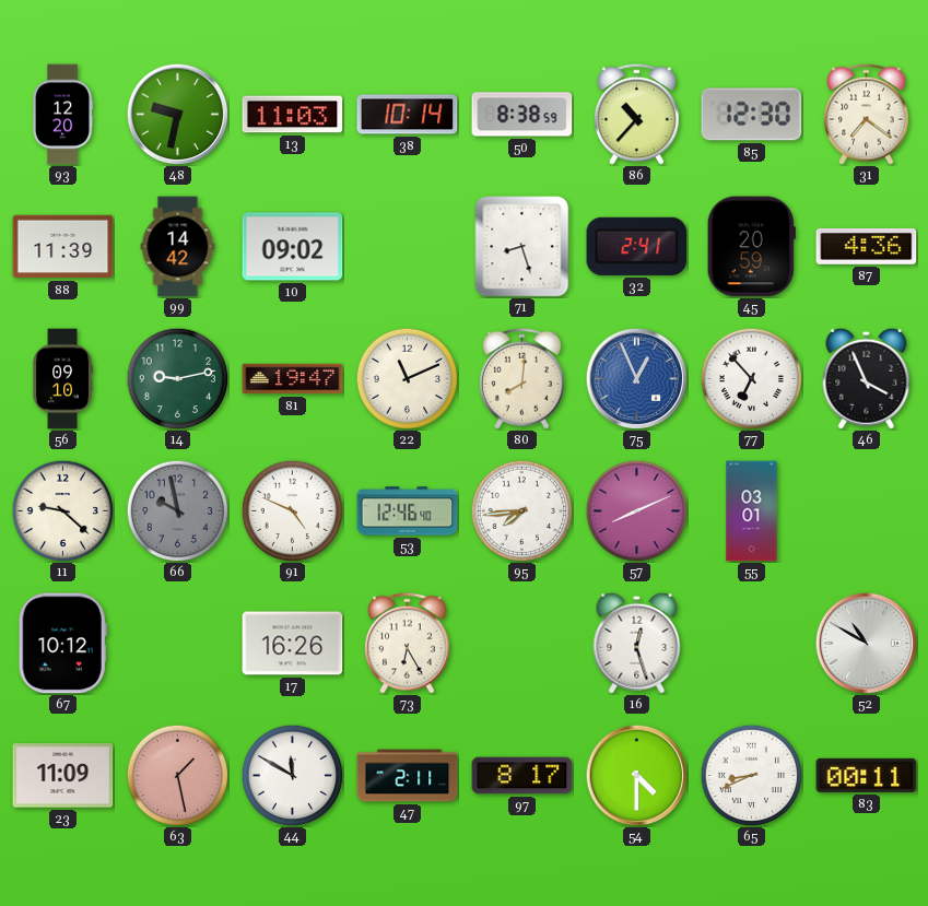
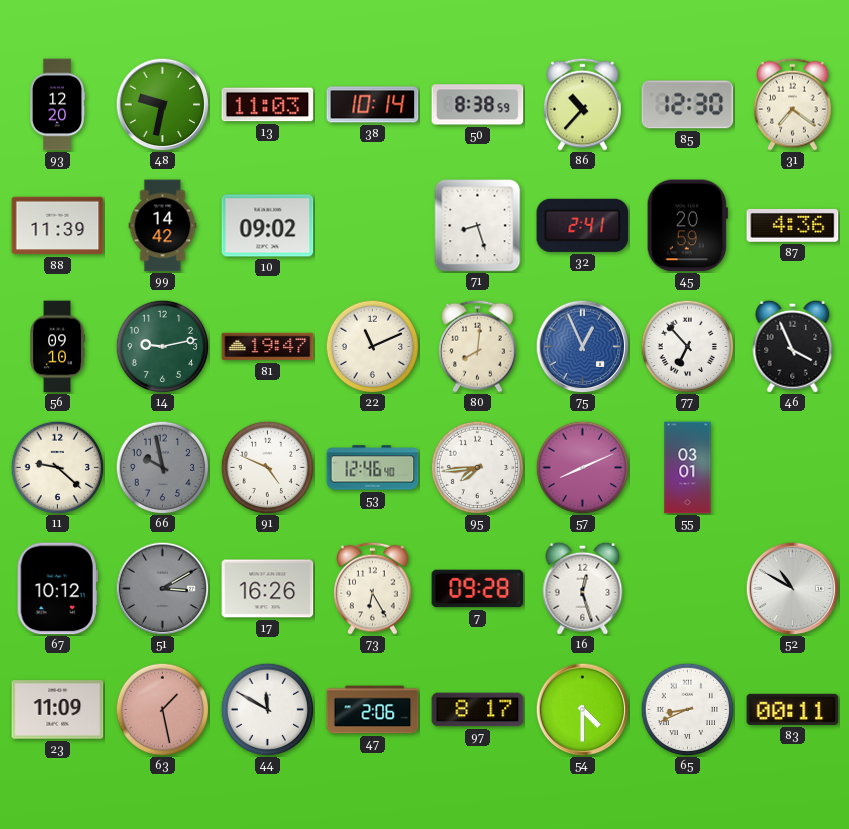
51: none -> 3:10
7: none -> 09:28
47: 2:11 -> 2:06
